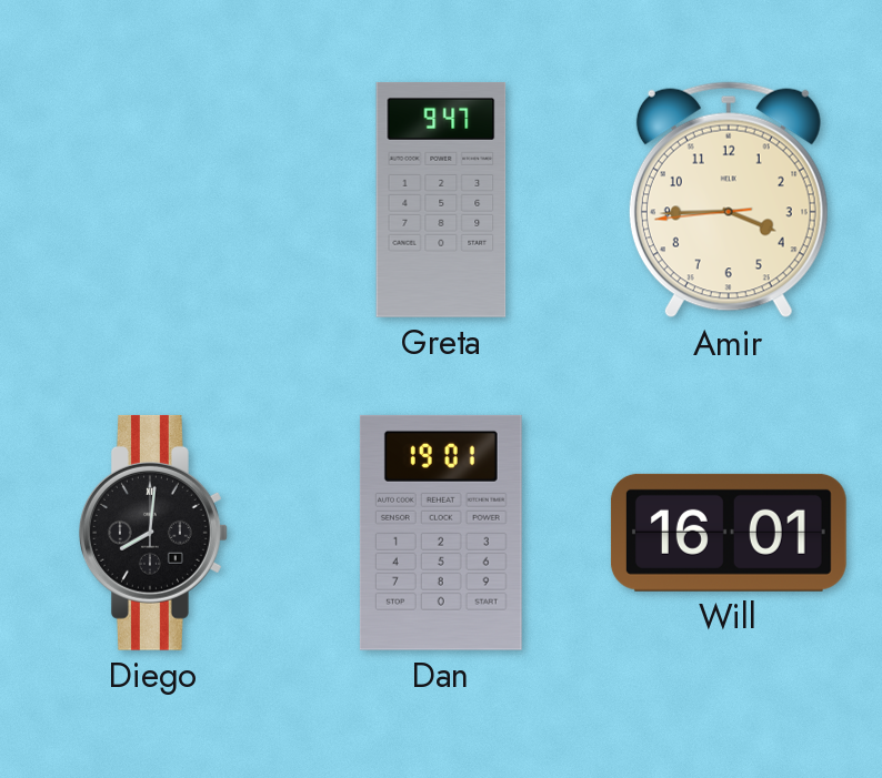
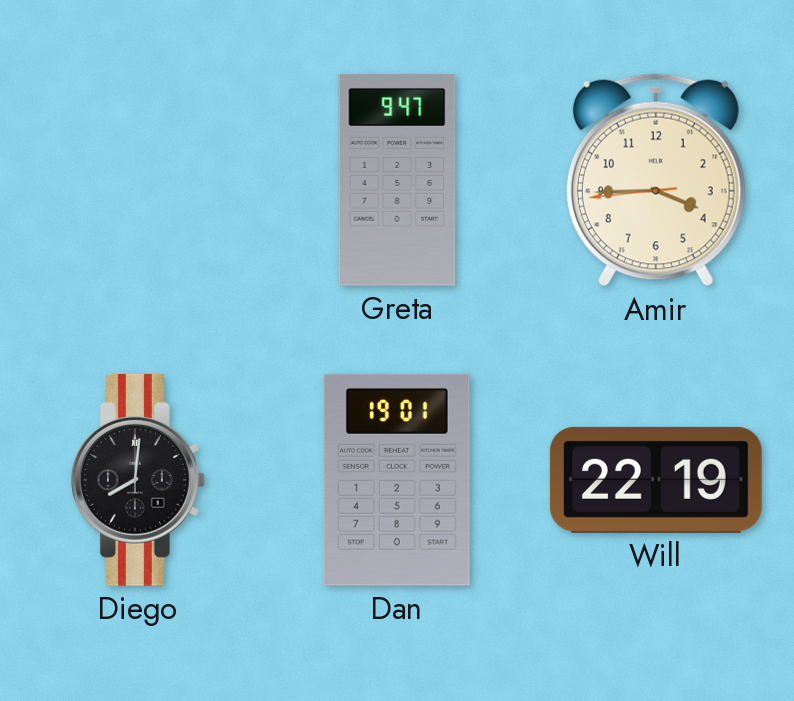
Will: 16:01 -> 22:19
